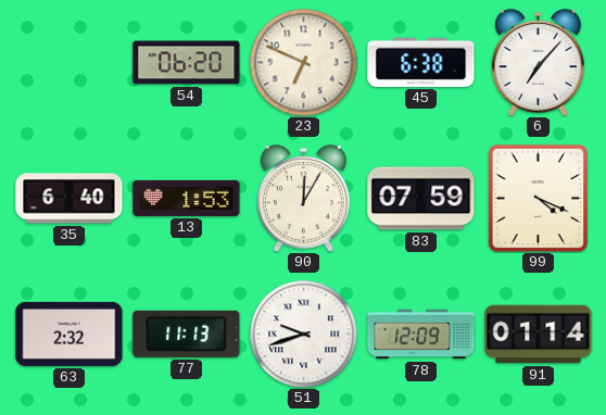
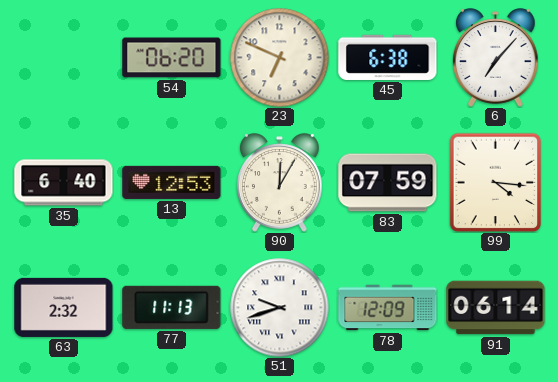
13: 1:53 -> 12:53
99: 4:19 -> 4:16
91: 01:14 -> 06:14
